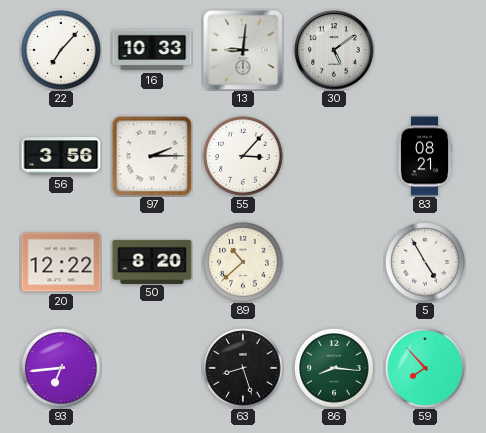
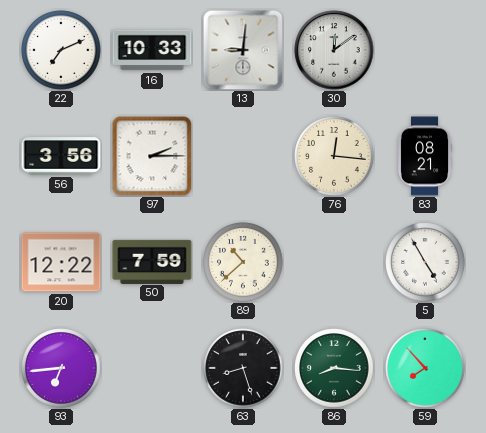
22: 7:07 -> 7:11
30: 5:09 -> 12:09
55: 3:07 -> none
76: none -> 12:16
50: 8:20 -> 7:59
